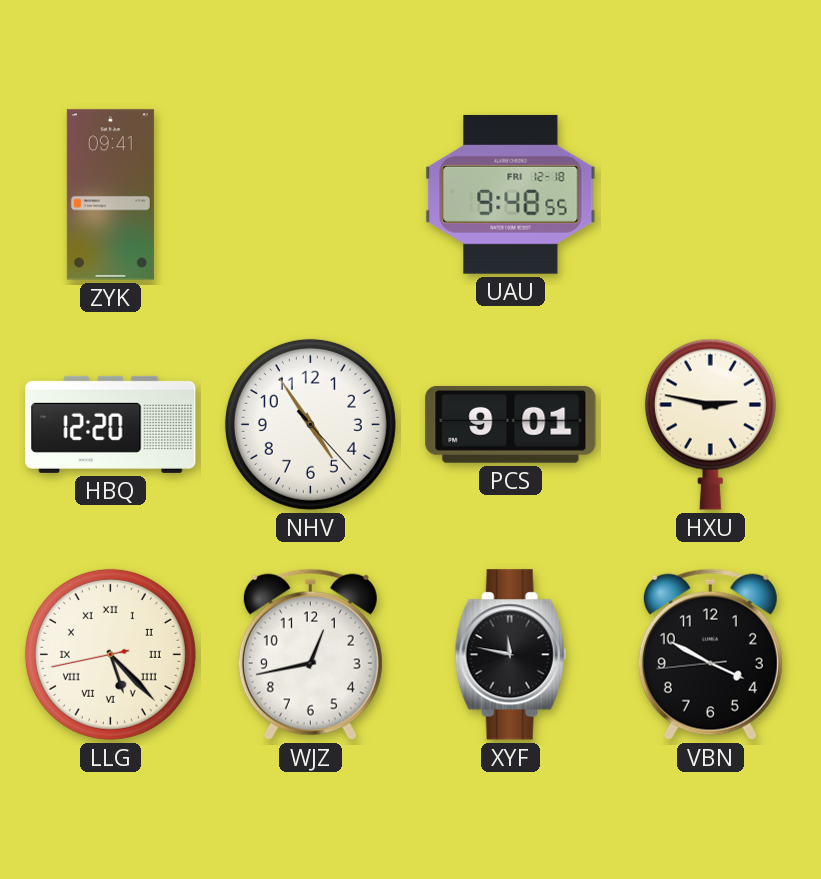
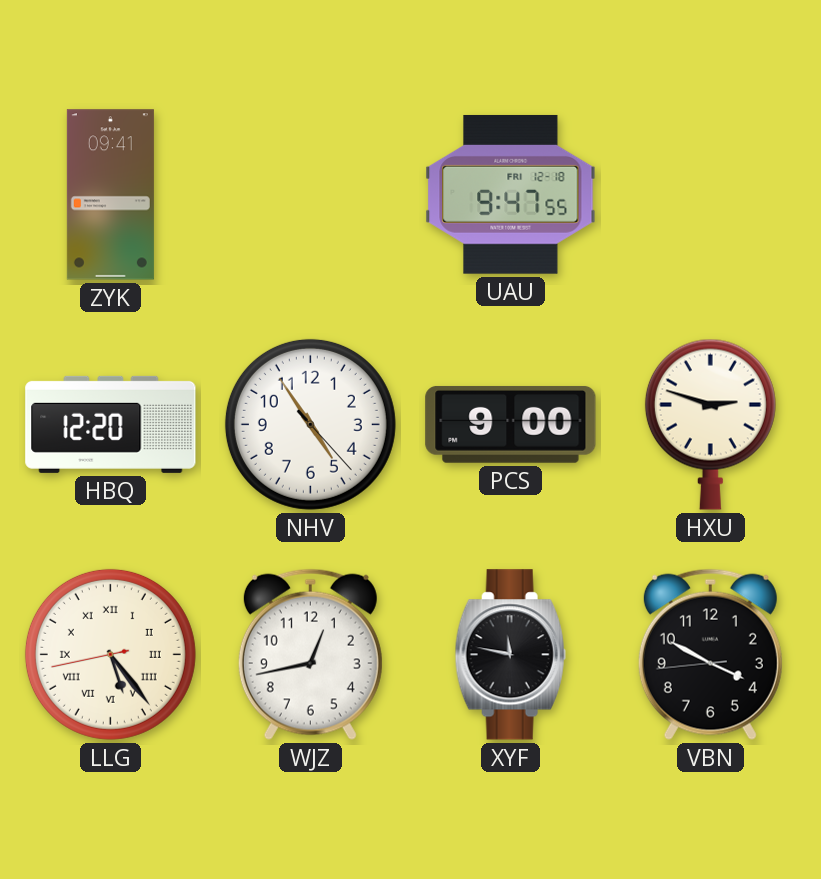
UAU: 9:48 -> 9:47
PCS: 9:01 -> 9:00
HXU: 2:47 -> 2:48
LLG: 5:22 -> 5:23
